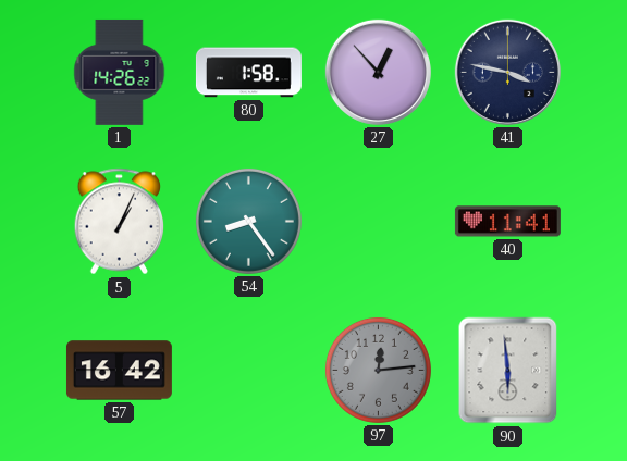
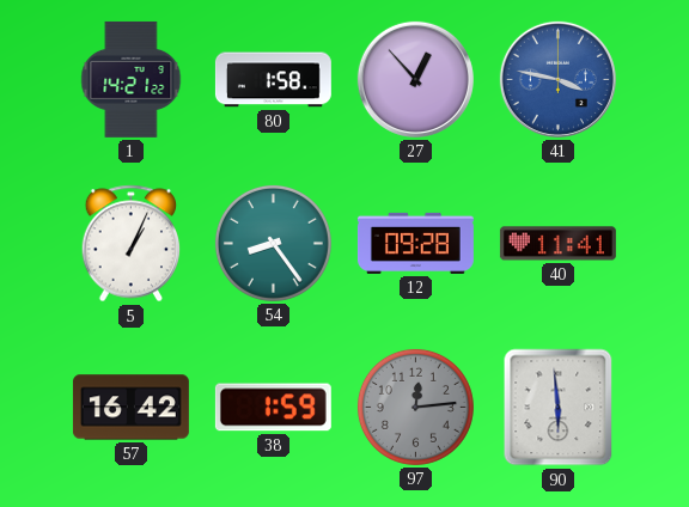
1: 14:26 -> 14:21
41 dial: navy -> blue
12: none -> 09:28
38: none -> 1:59
